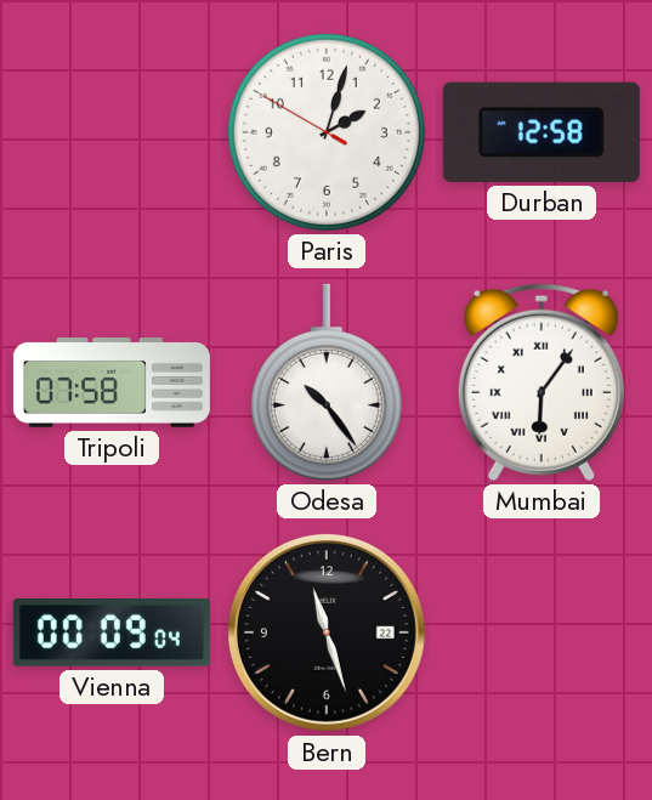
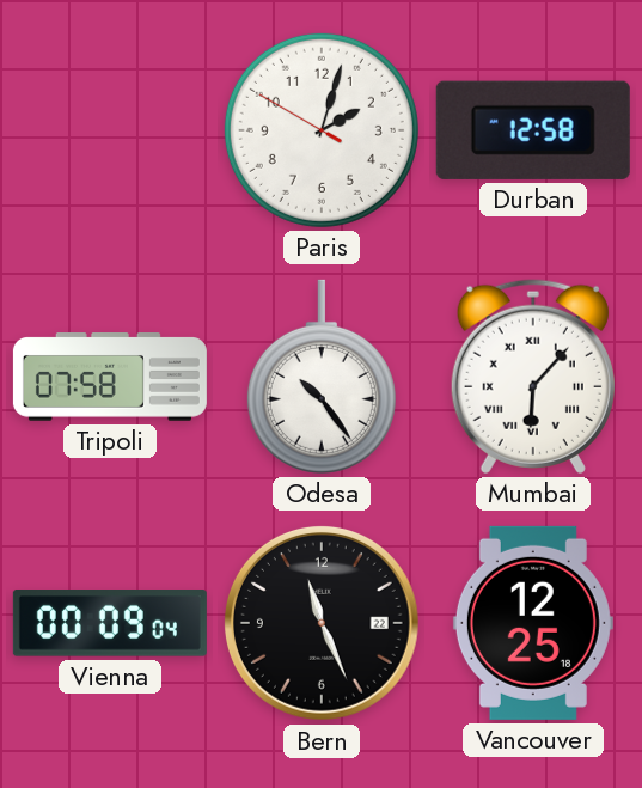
Mumbai: 6:06 -> 6:07
Bern: 11:27 -> 11:26
Vancouver: none -> 12:25
